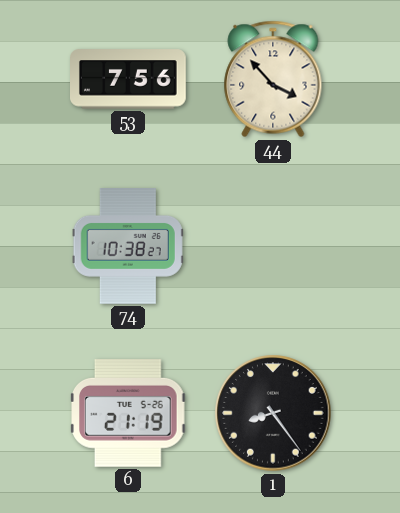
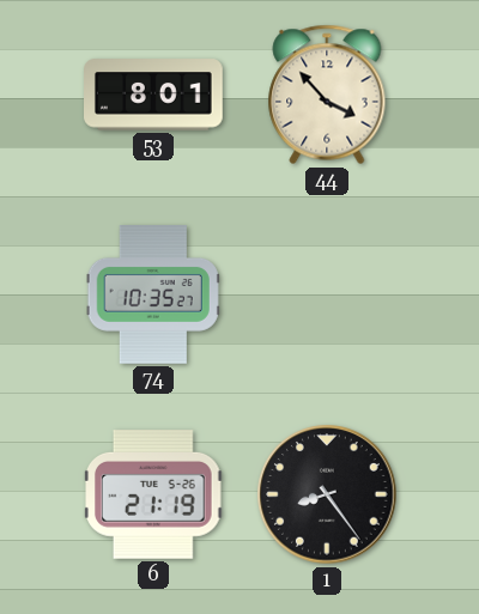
53: 7:56 -> 8:01
74: 10:38 -> 10:35
